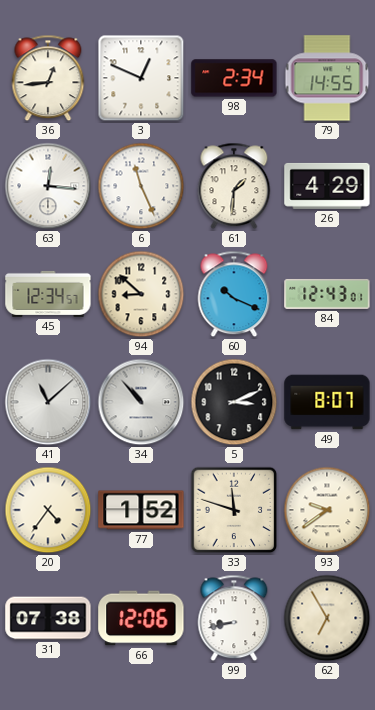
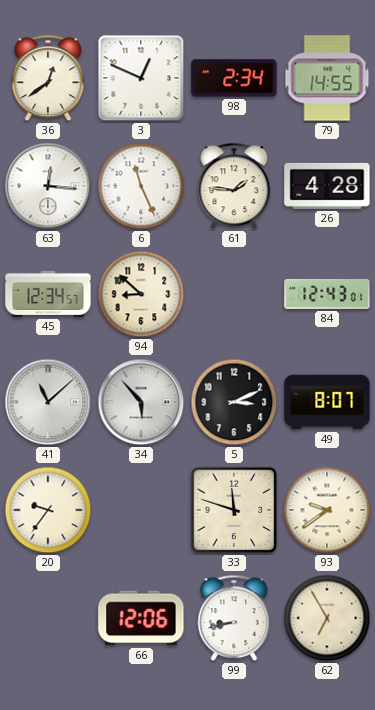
36: 12:44 -> 12:39
61: 1:31 -> 1:46
26: 4:29 -> 4:28
60: 10:19 -> none
34: 10:53 -> 5:53
20: 4:36 -> 9:36
77: 1:52 -> none
31: 07:38 -> none
